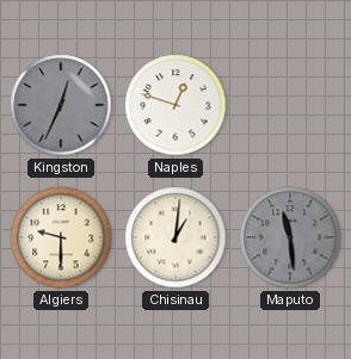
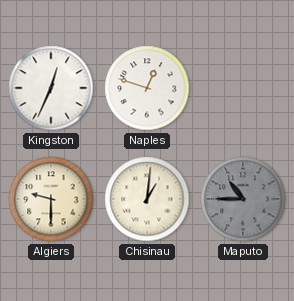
Kingston dial: grey -> white
Maputo: 11:29 -> 10:45
